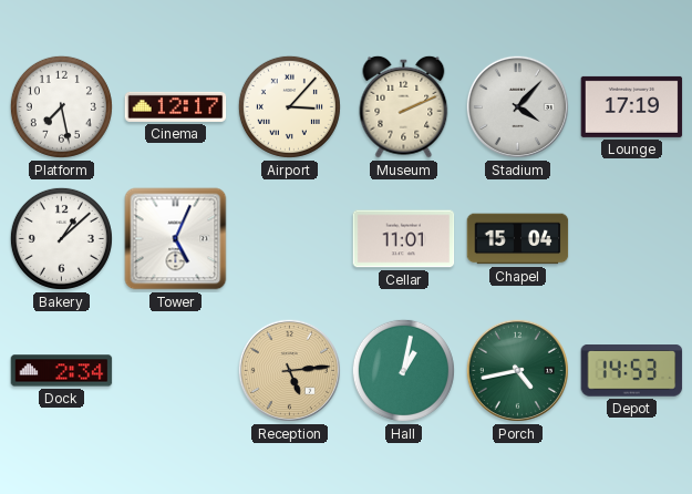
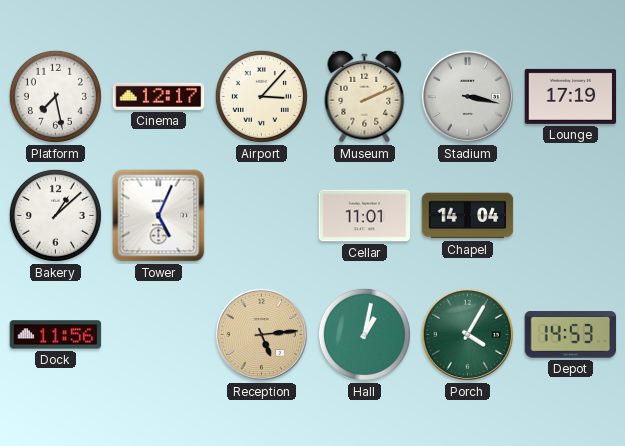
Stadium: 4:07 -> 3:17
Chapel: 15:04 -> 14:04
Dock: 2:34 -> 11:56
Porch: 4:43 -> 4:05
